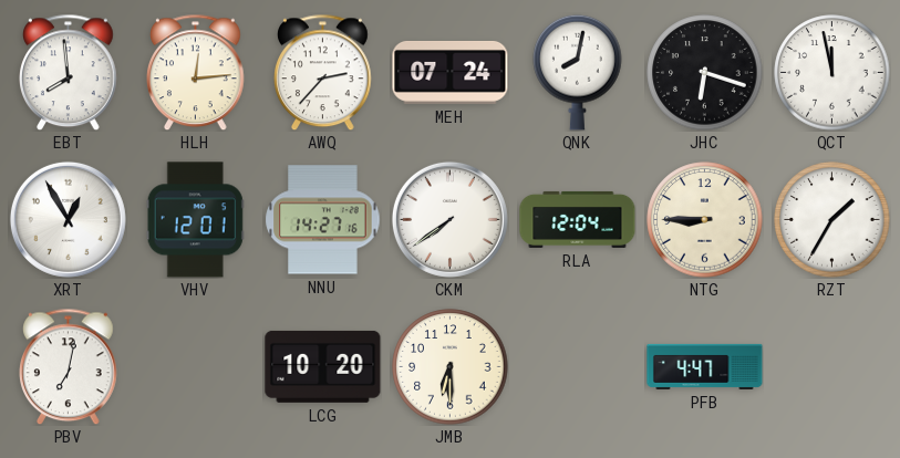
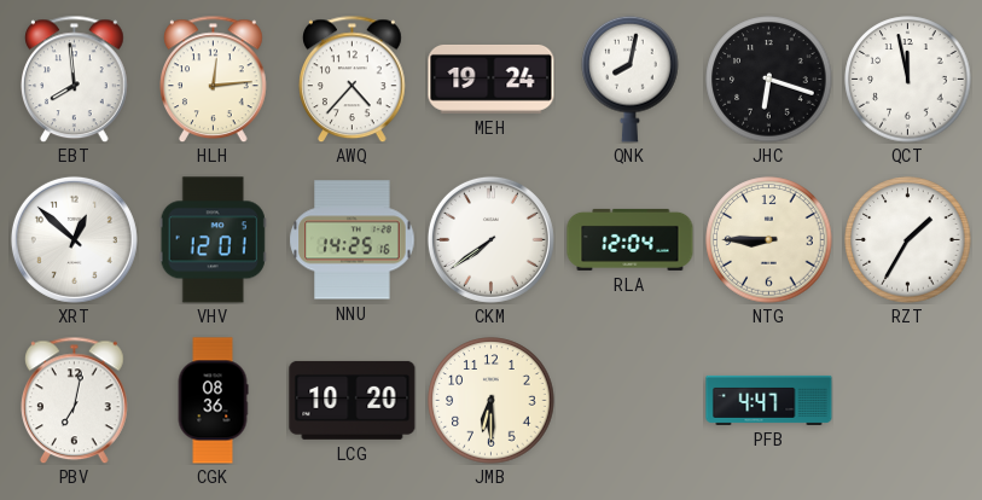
AWQ: 2:37 -> 4:37
MEH: 07:24 -> 19:24
XRT: 12:55 -> 12:52
NNU: 14:27 -> 14:25
CGK: none -> 08:36
